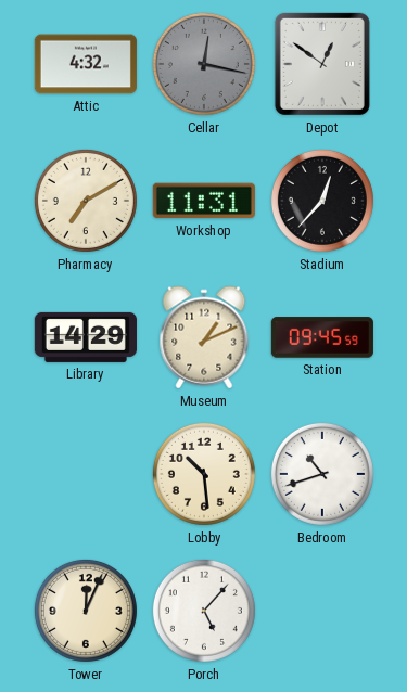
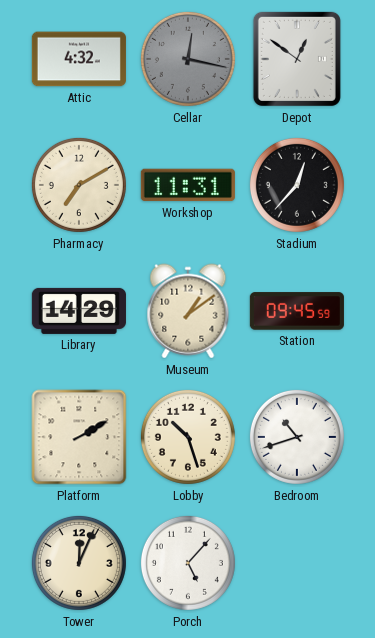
Museum: 1:11 -> 1:09
Platform: none -> 2:10
Lobby: 10:29 -> 10:27
